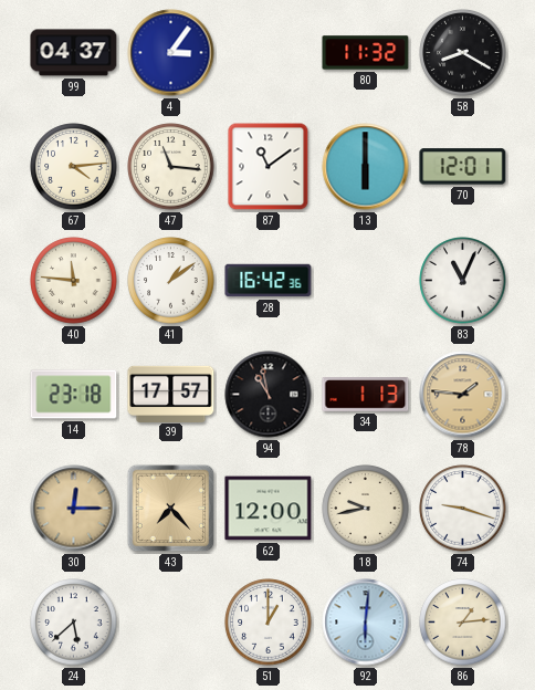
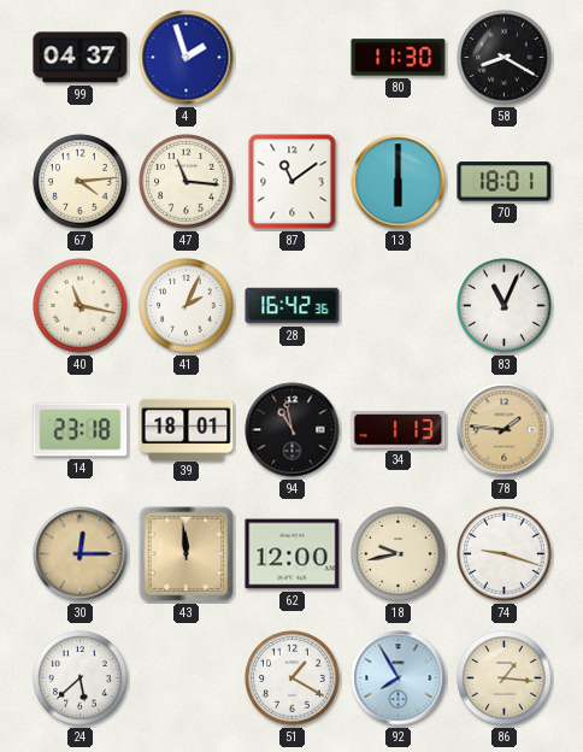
4: 3:06 -> 1:57
80: 11:32 -> 11:30
70: 12:01 -> 18:01
40: 11:46 -> 11:17
41: 1:09 -> 2:04
39: 17:57 -> 18:01
43: 7:23 -> 11:59
51: 1:00 -> 1:20
92: 6:01 -> 7:55
86: 1:14 -> 1:16
